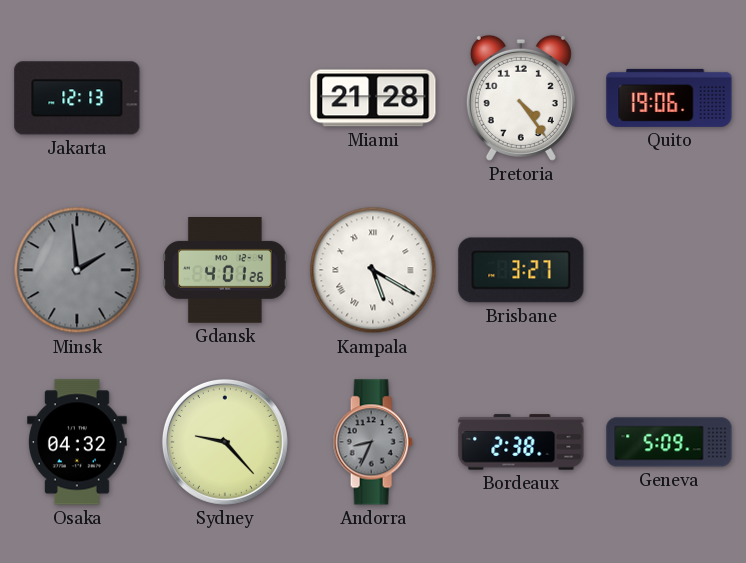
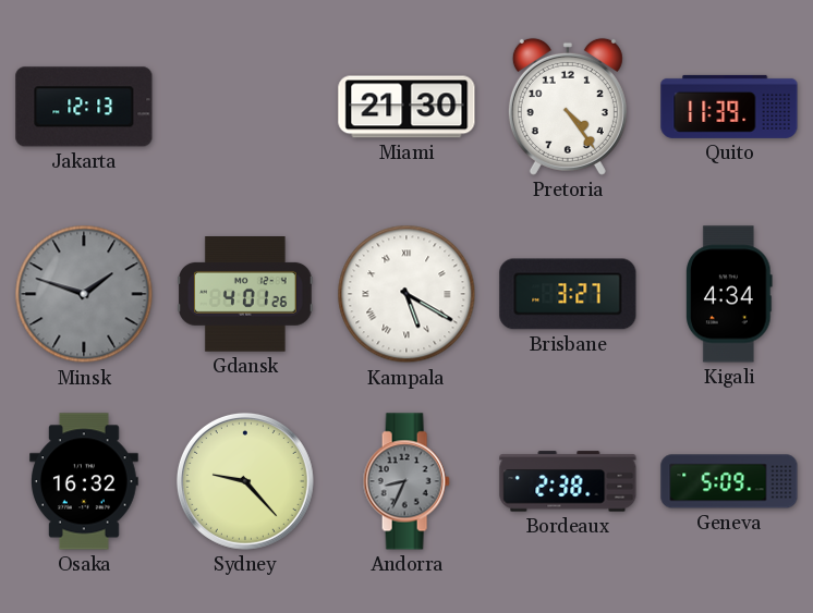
Miami: 21:28 -> 21:30
Quito: 19:06 -> 11:39
Minsk: 1:59 -> 1:48
Kigali: none -> 4:34
Osaka: 04:32 -> 16:32
